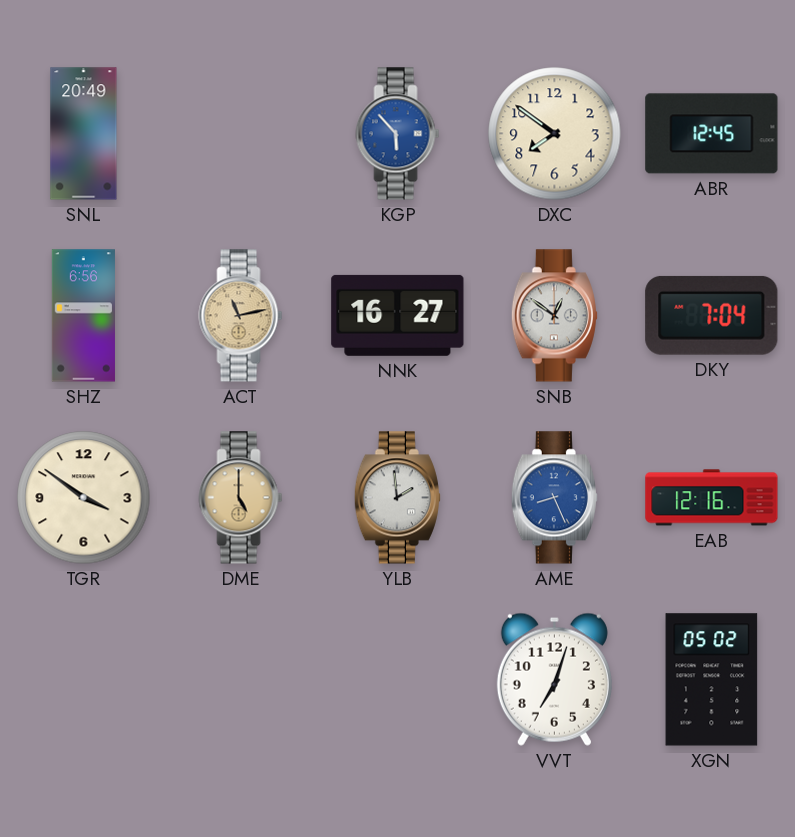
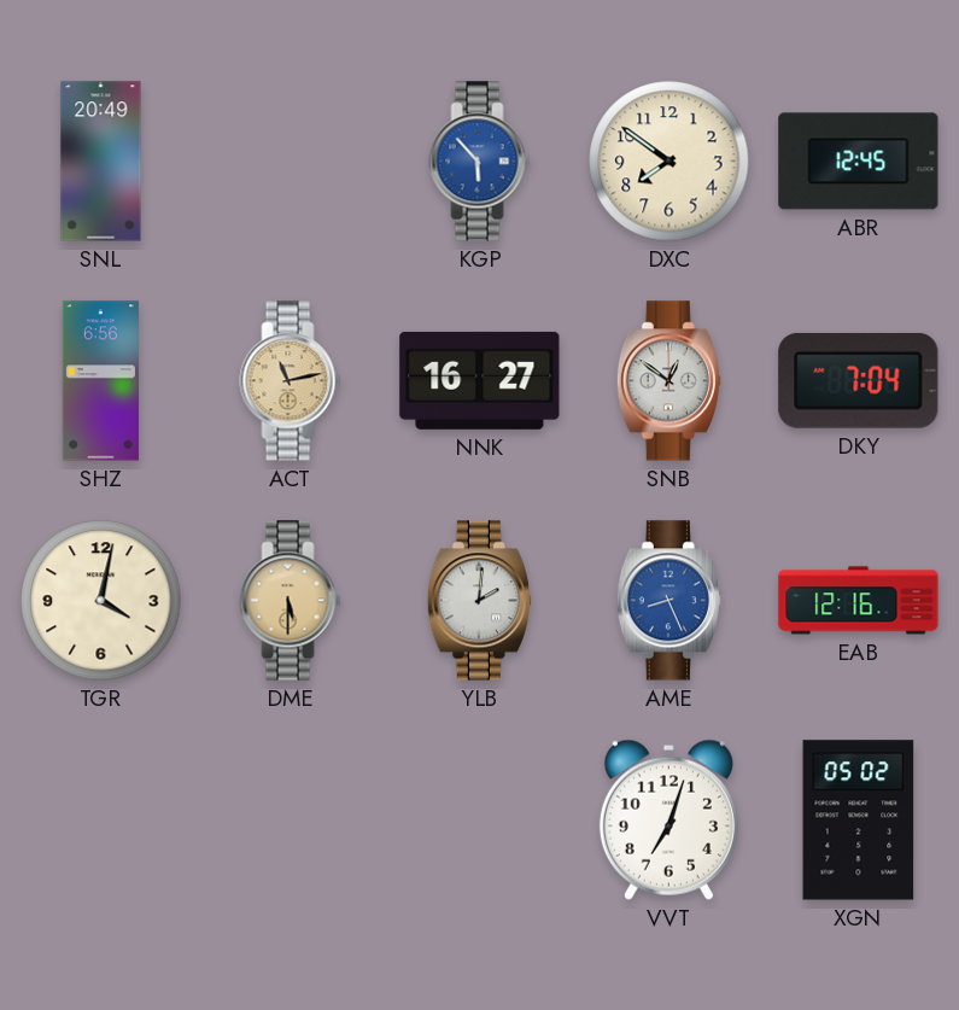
TGR: 3:51 -> 4:02
DME: 5:00 -> 5:30
YLB: 1:59 -> 2:01
